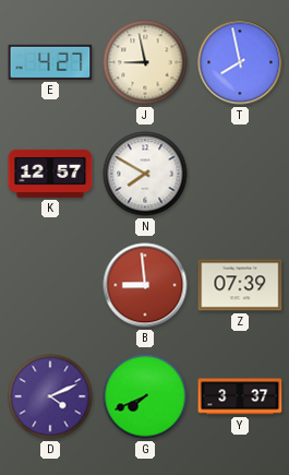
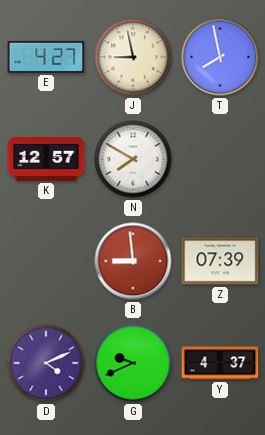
G: 7:41 -> 9:41
Y: 3:37 -> 4:37
